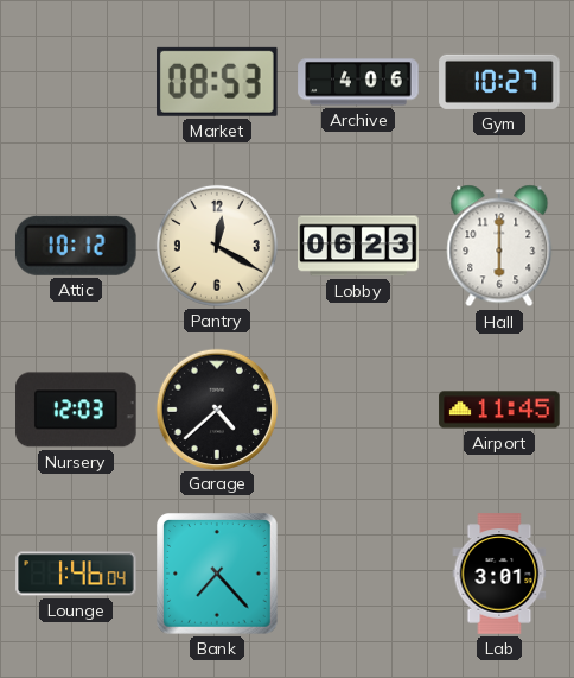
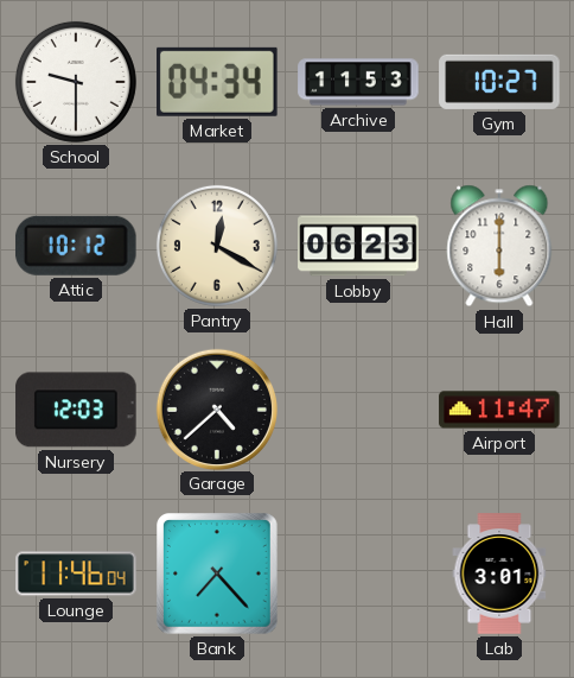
School: none -> 9:30
Market: 08:53 -> 04:34
Archive: 4:06 -> 11:53
Airport: 11:45 -> 11:47
Lounge: 1:46 -> 11:46
